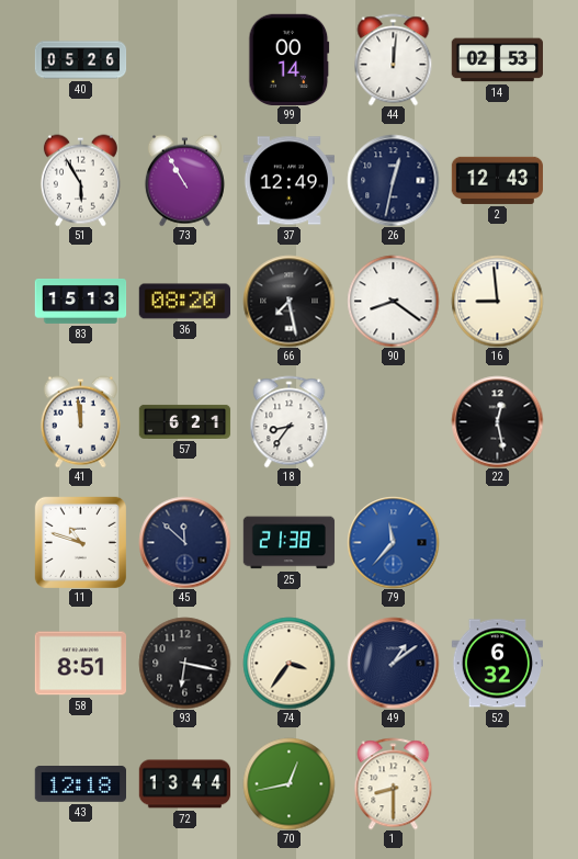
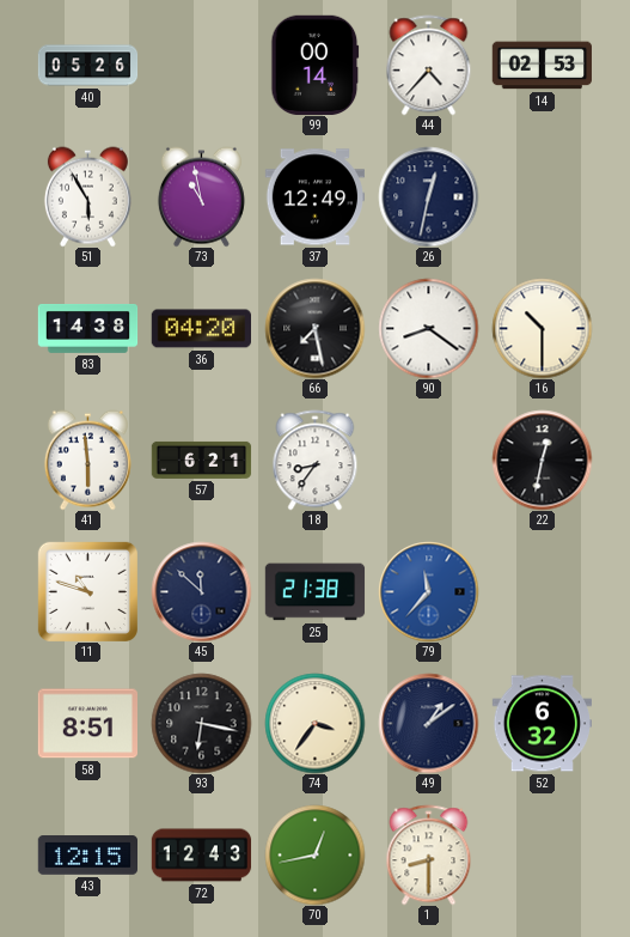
44: 12:01 -> 4:37
73: 10:55 -> 10:58
2: 12:43 -> none
83: 15:13 -> 14:38
36: 08:20 -> 04:20
16: 8:59 -> 10:30
41: 11:59 -> 5:59
22: 12:28 -> 12:32
43: 12:18 -> 12:15
72: 13:44 -> 12:43
